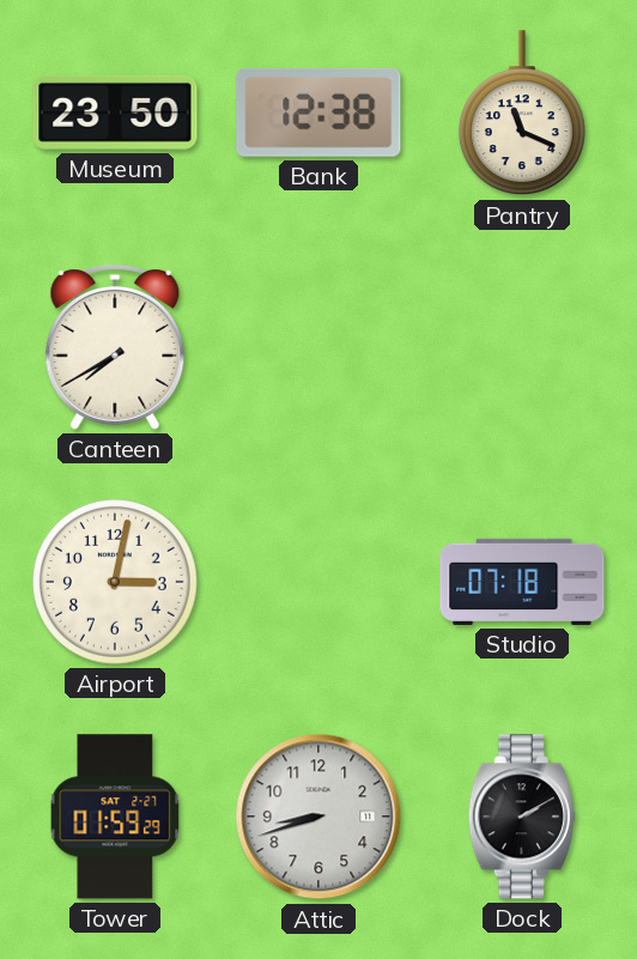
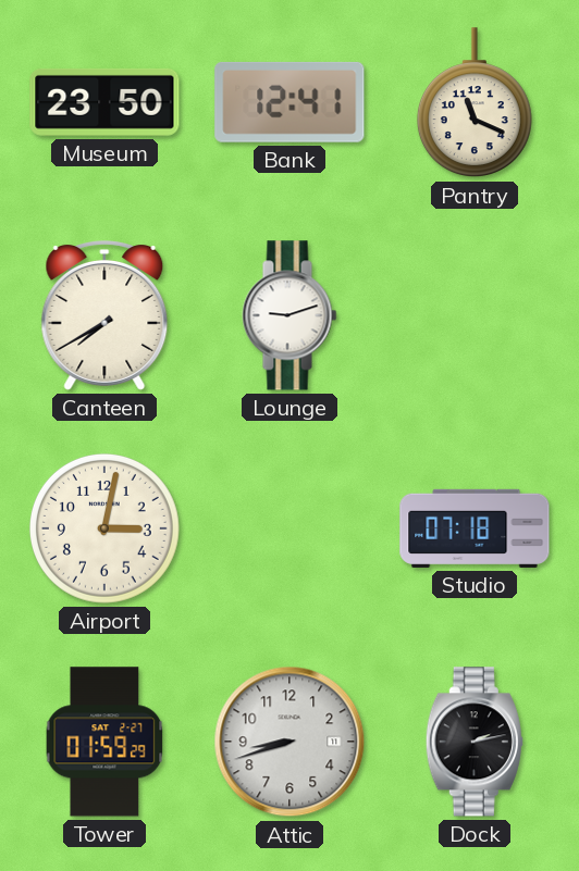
Bank: 12:38 -> 12:41
Lounge: none -> 9:12
Dock: 2:10 -> 2:13
